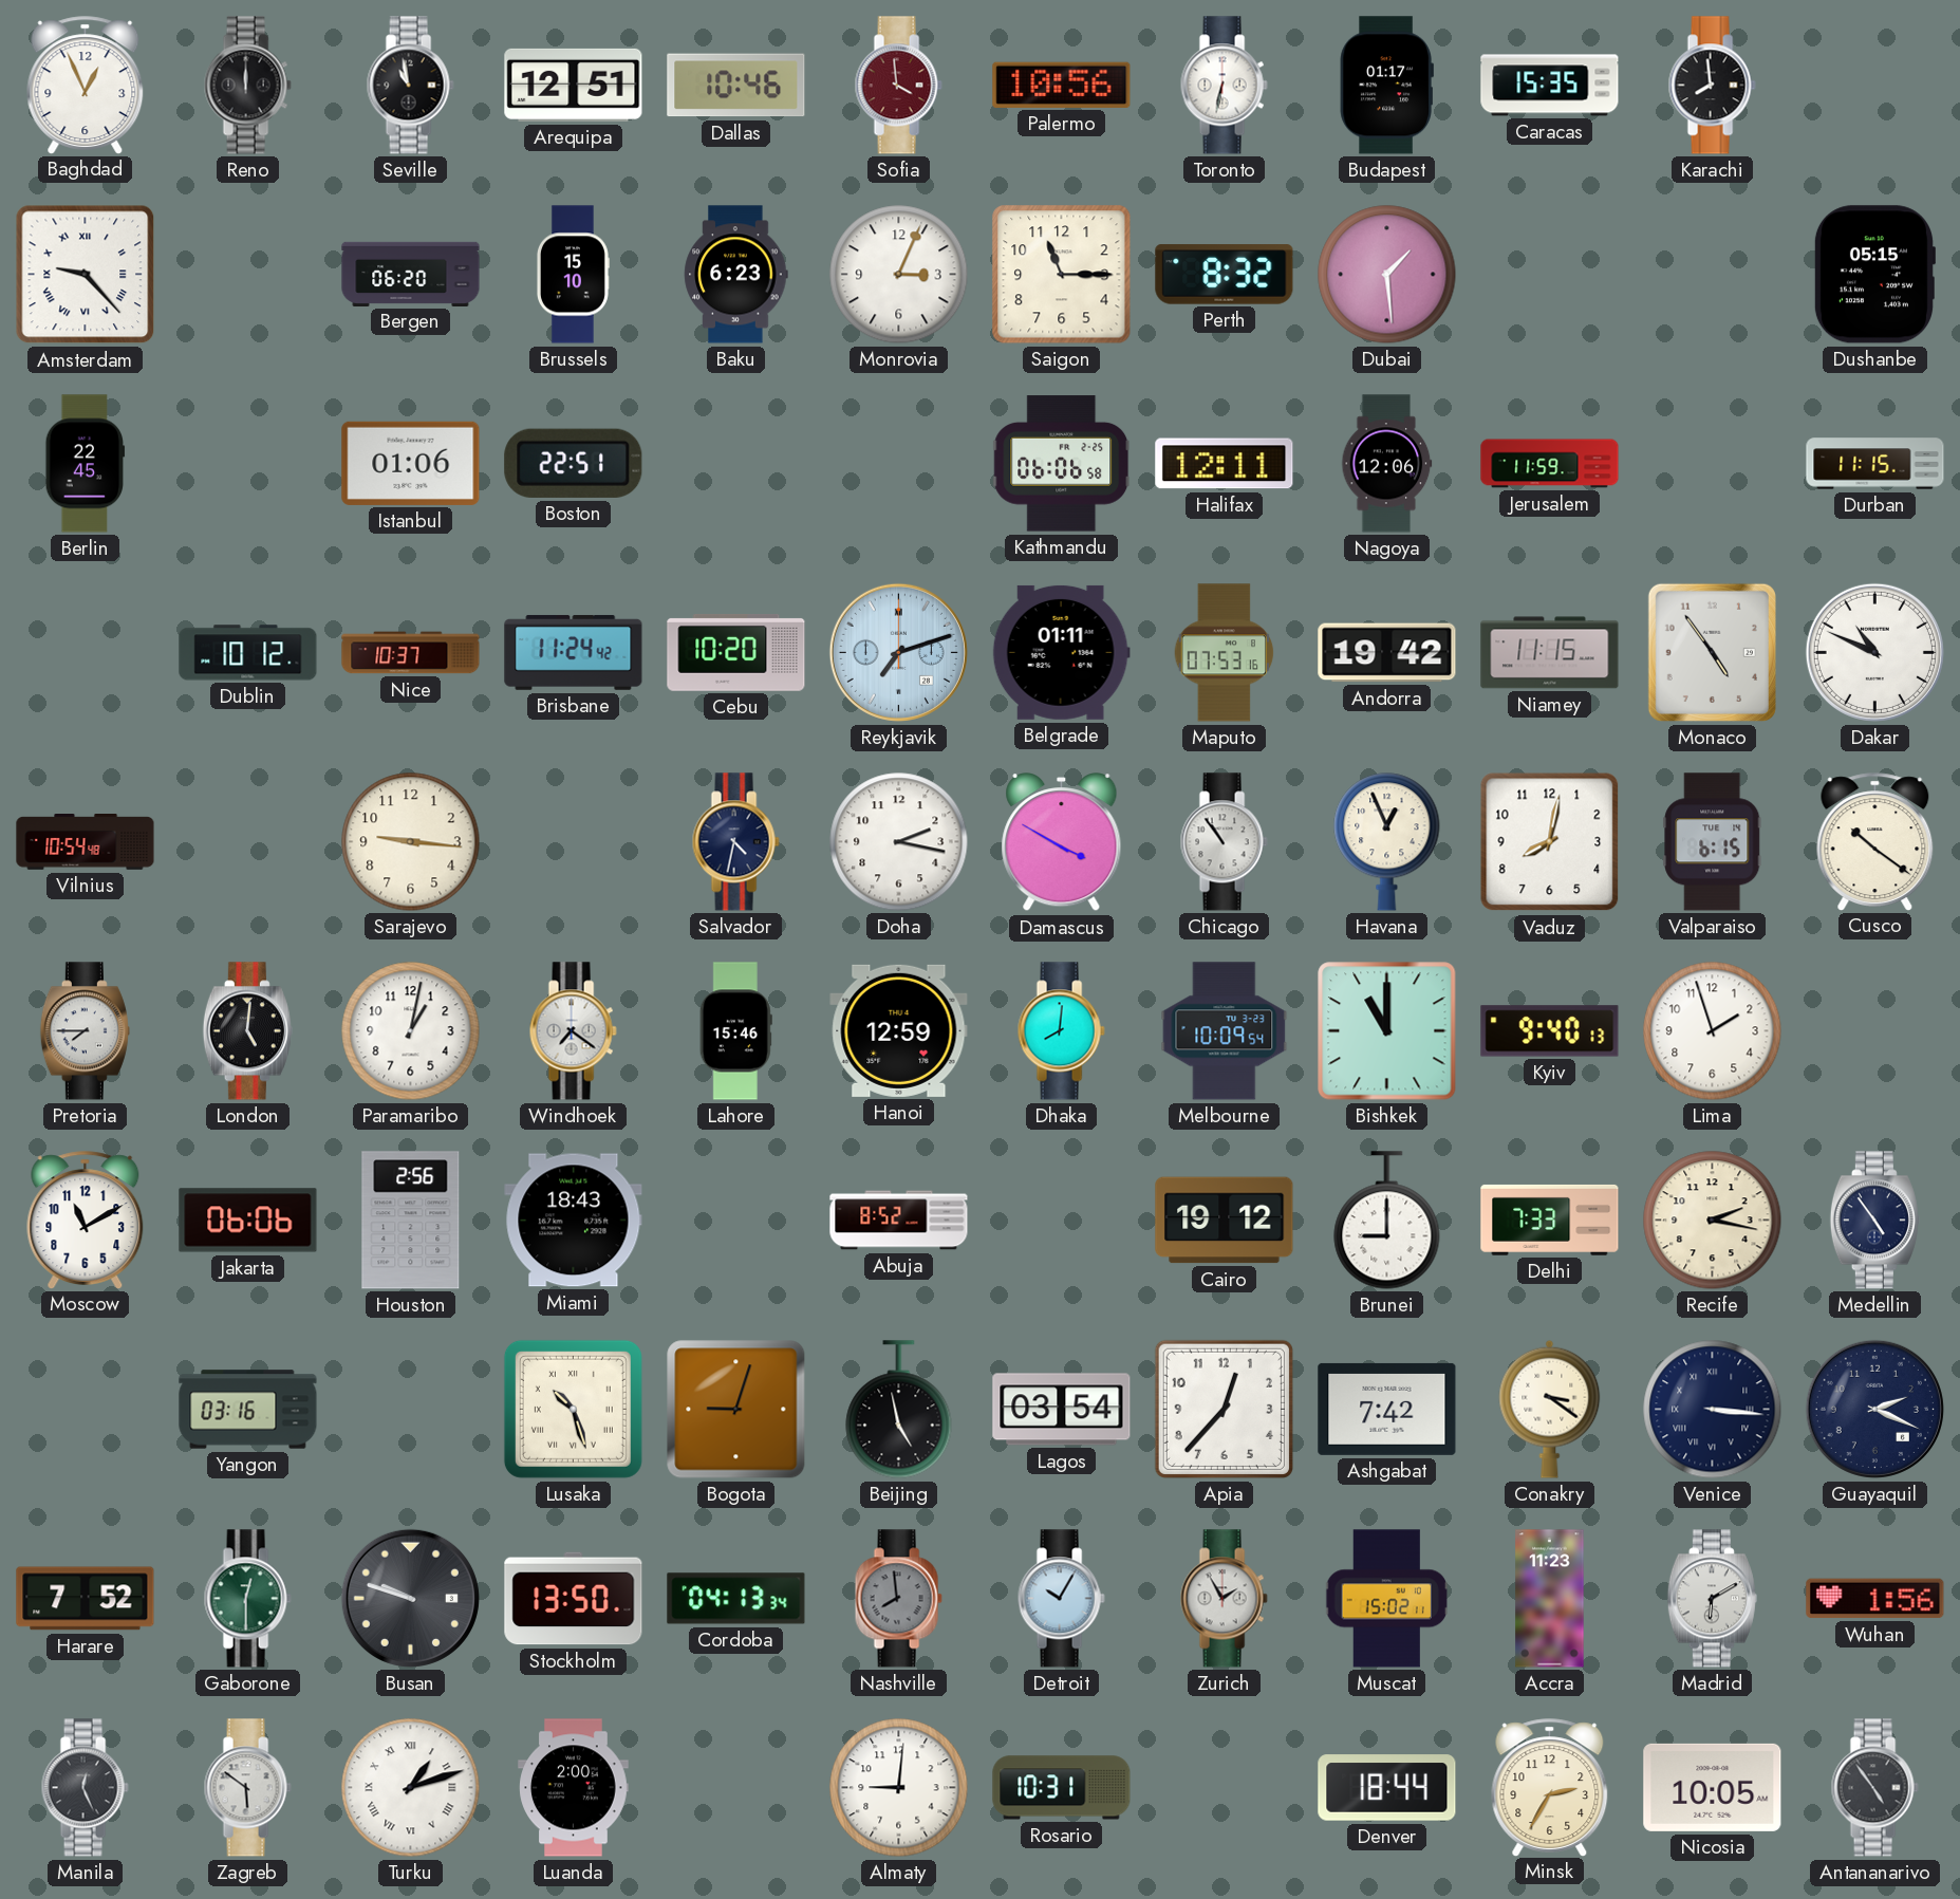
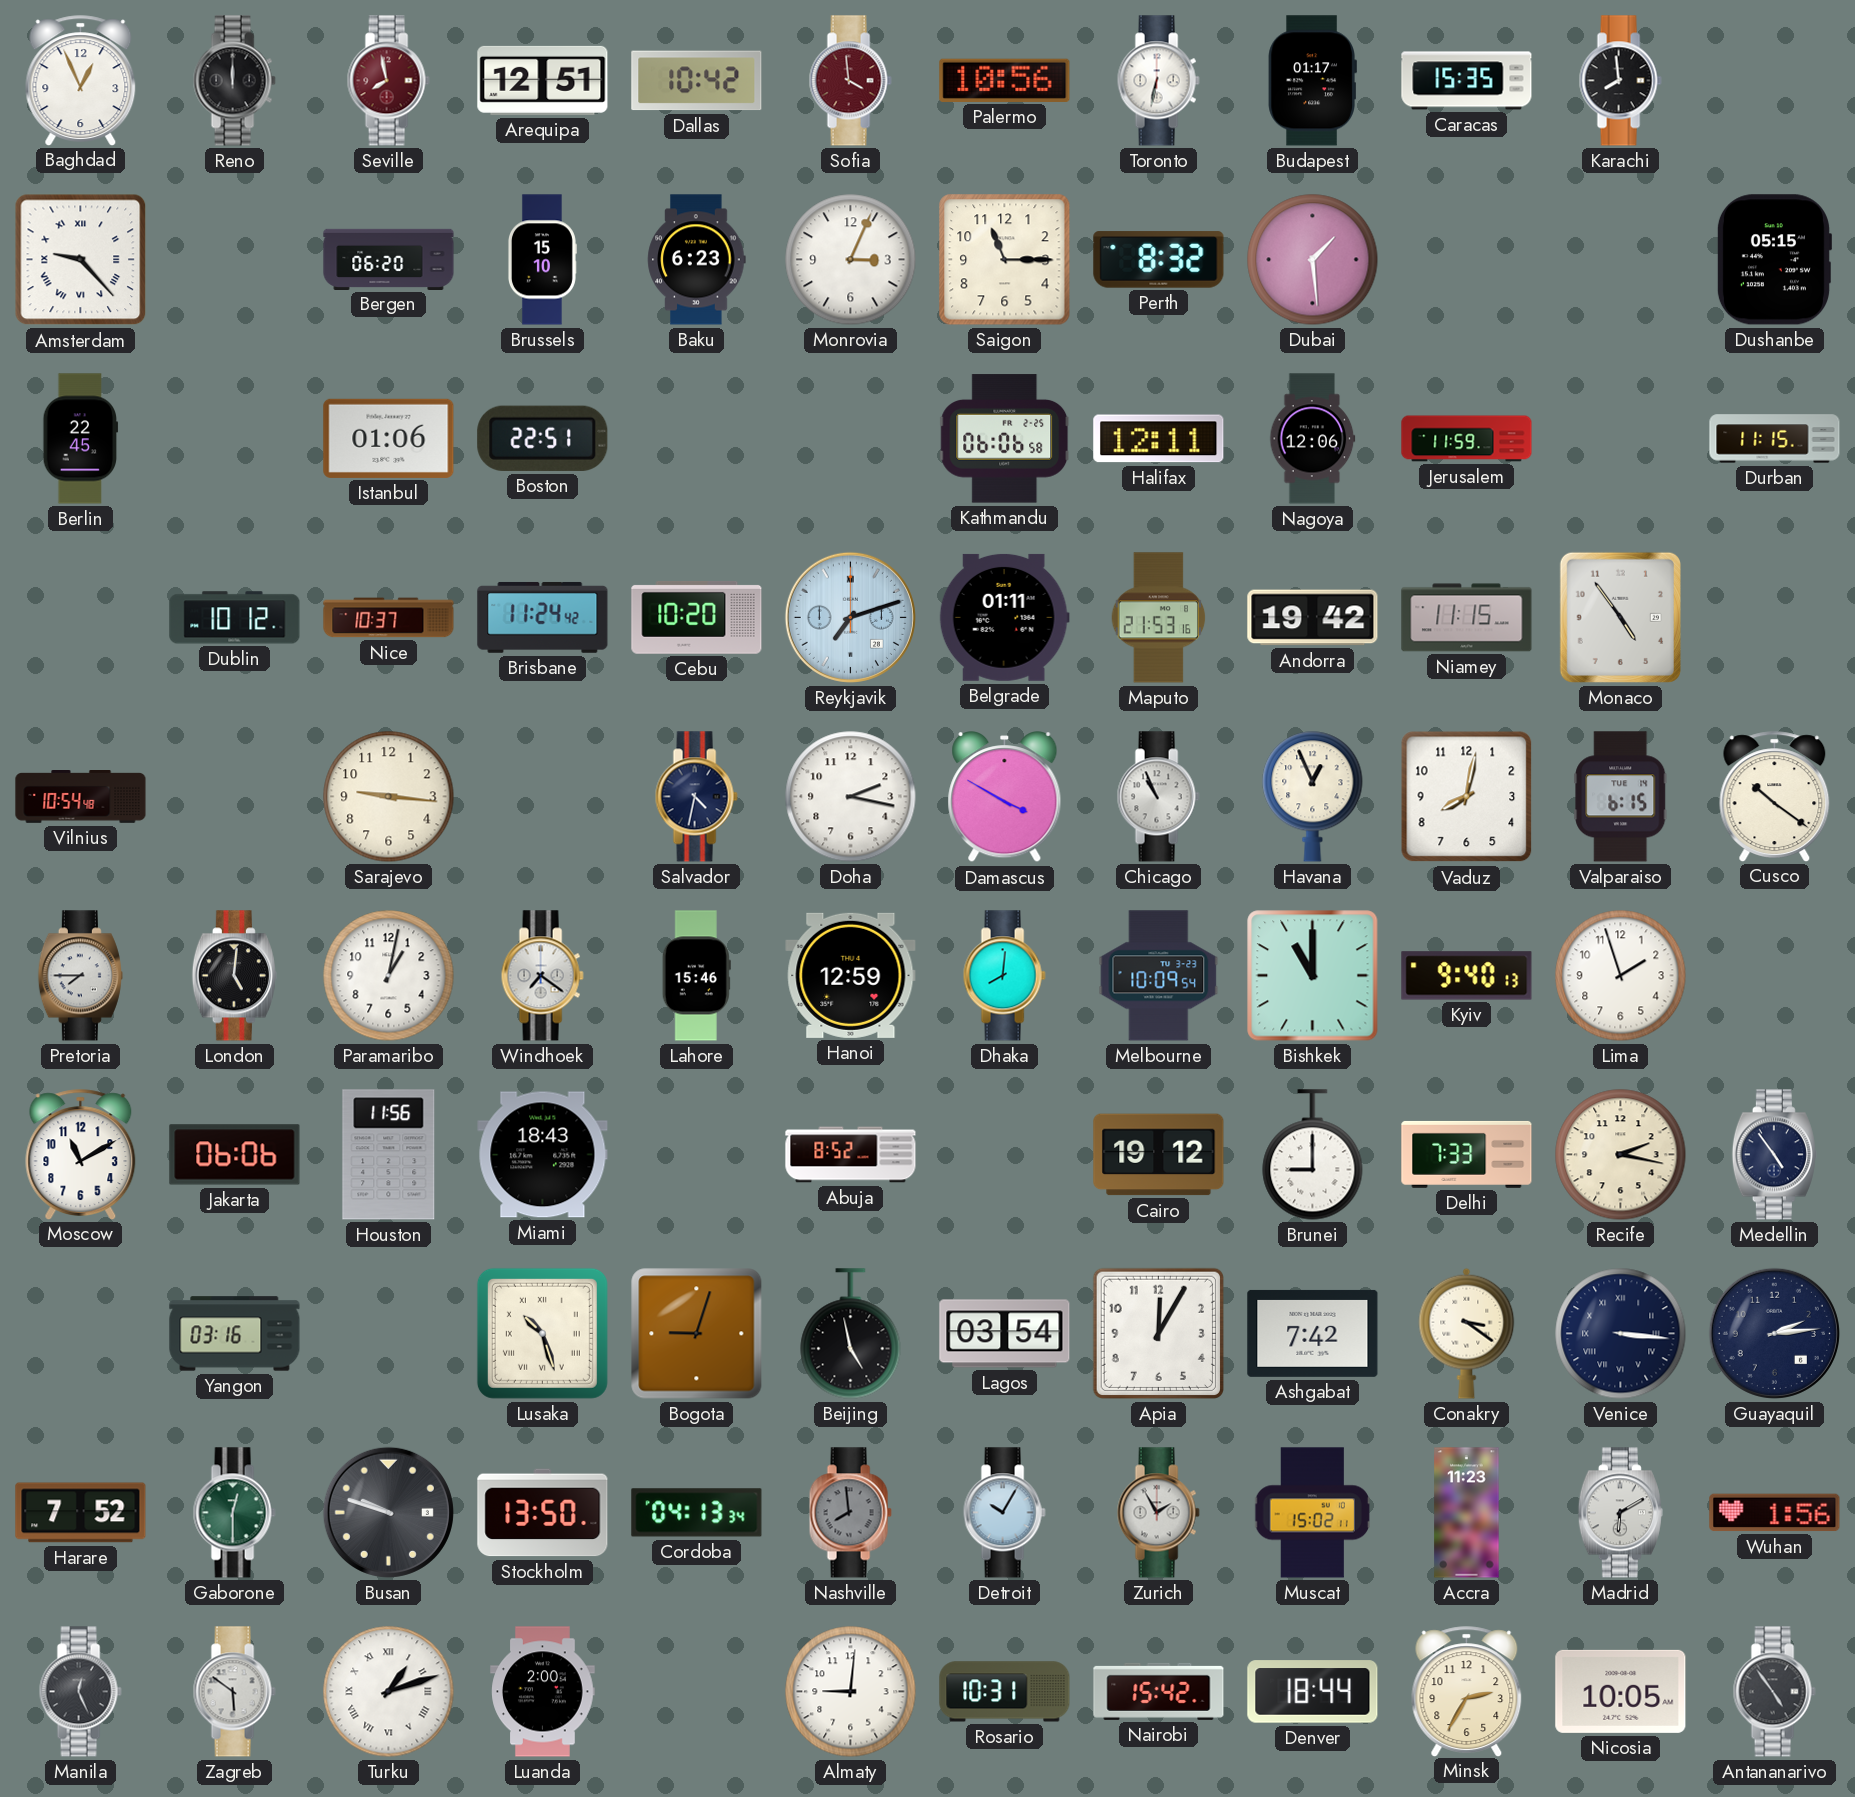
Seville: 10:58 -> 7:58
Seville dial: black -> burgundy
Dallas: 10:46 -> 10:42
Maputo: 07:53 -> 21:53
Dakar: 10:49 -> none
Chicago: 10:54 -> 10:56
Houston: 2:56 -> 11:56
Apia: 12:37 -> 12:05
Guayaquil: 2:19 -> 2:14
Nairobi: none -> 15:42
